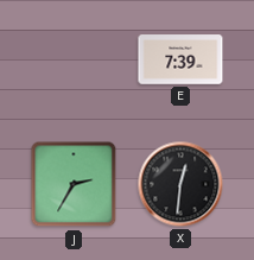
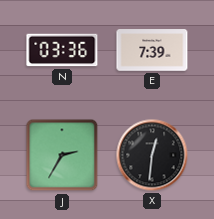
N: none -> 03:36
